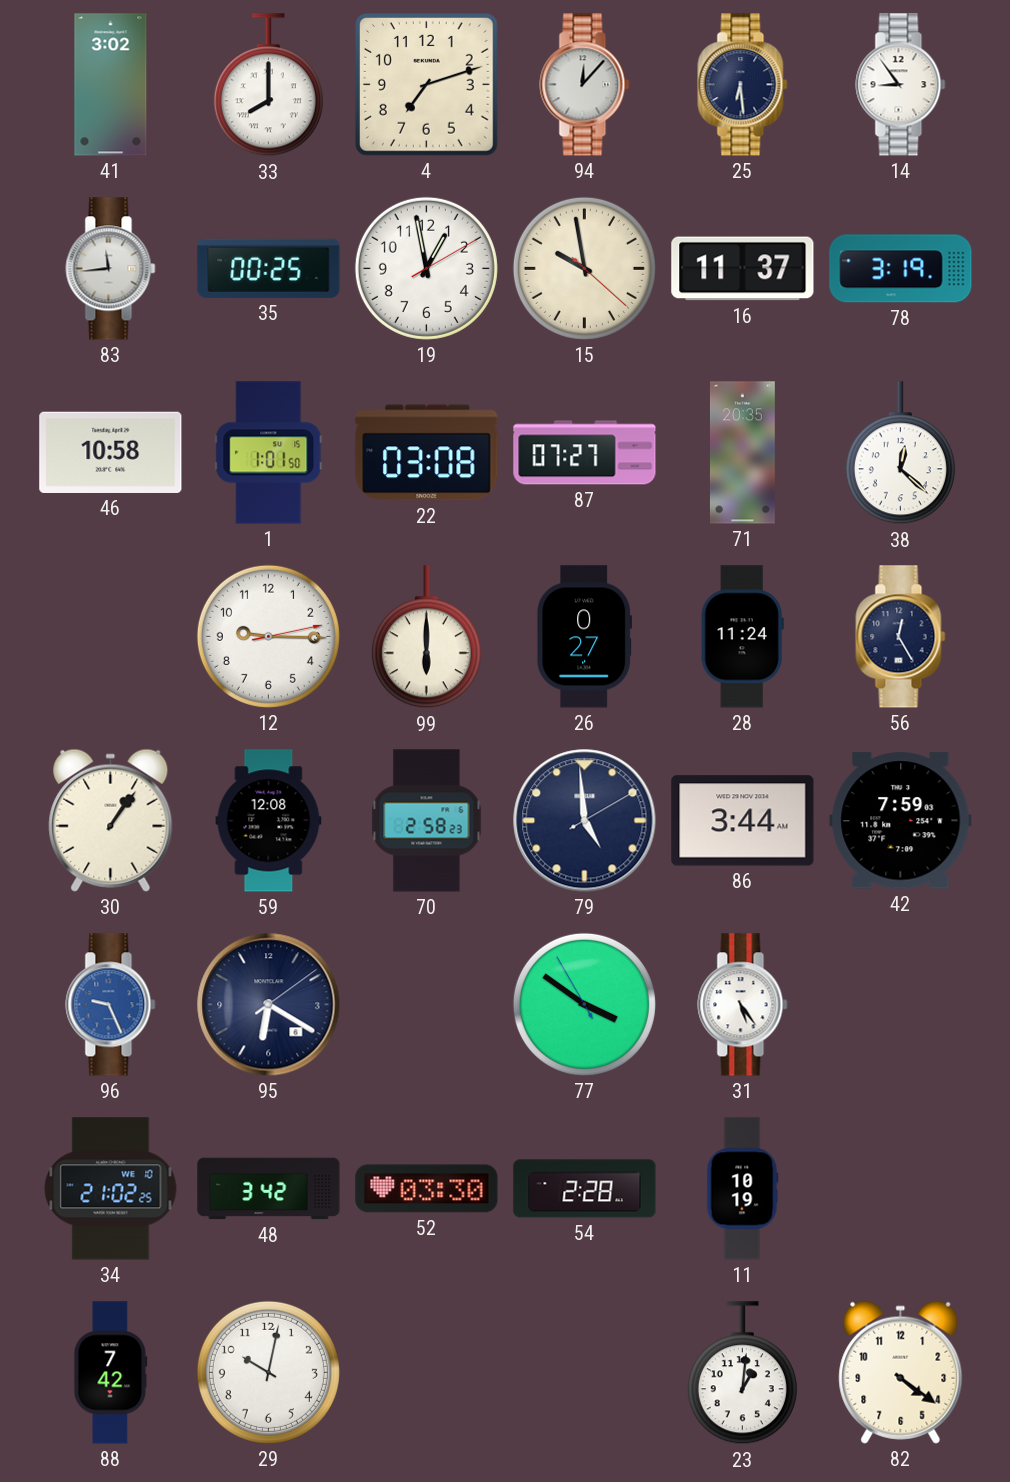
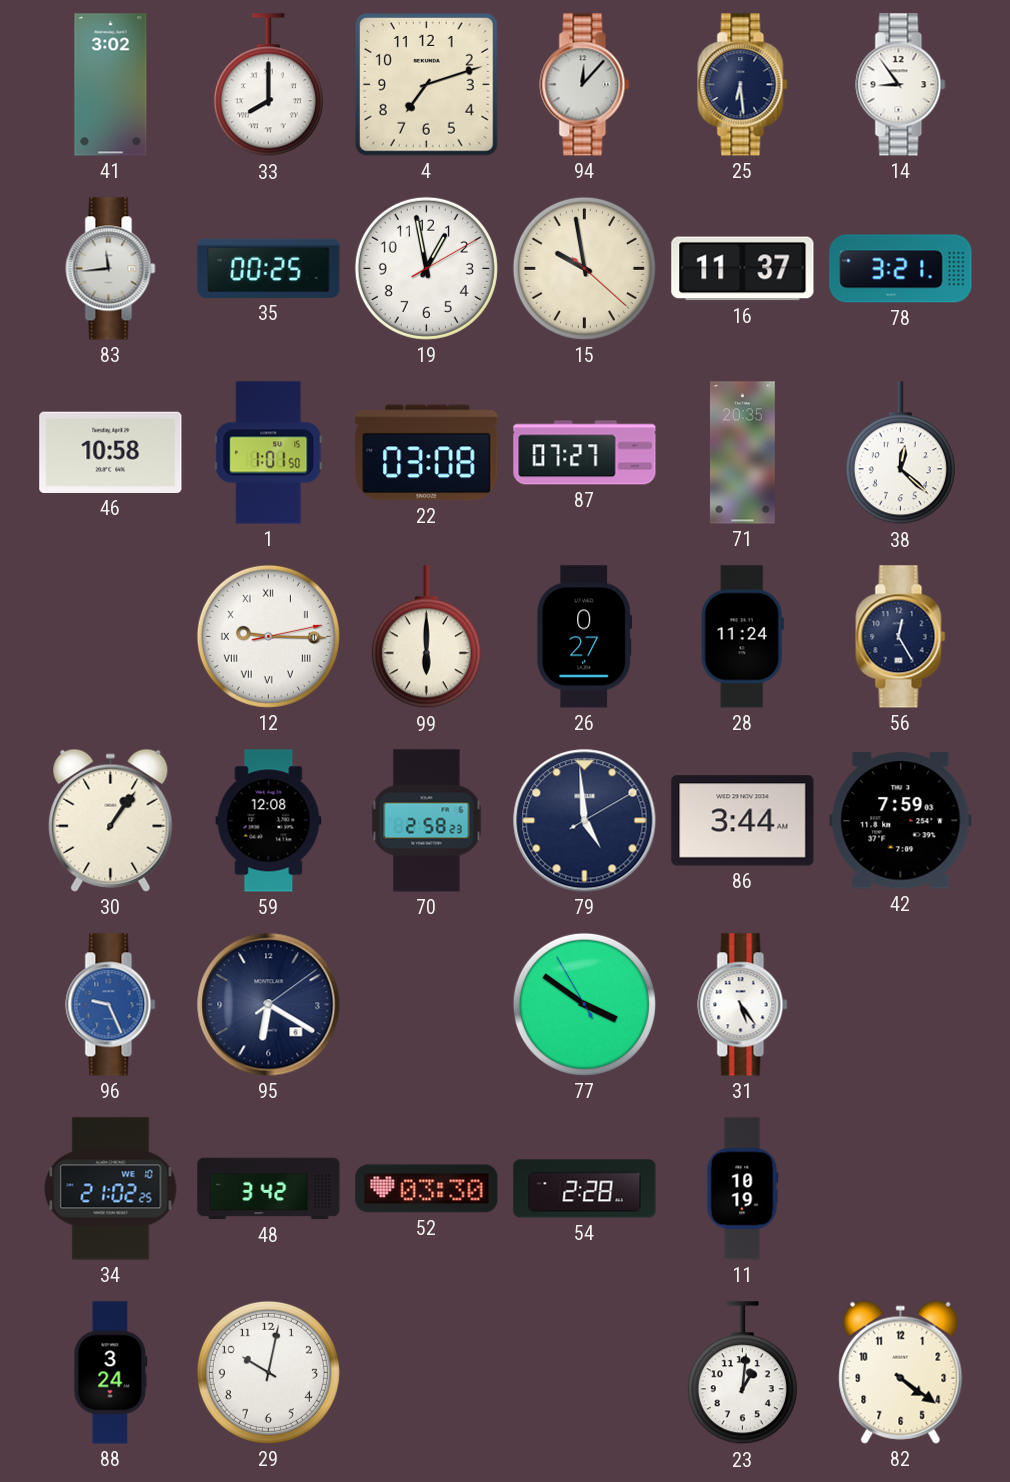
78: 3:19 -> 3:21
12 numerals: Arabic -> Roman
88: 7:42 -> 3:24
